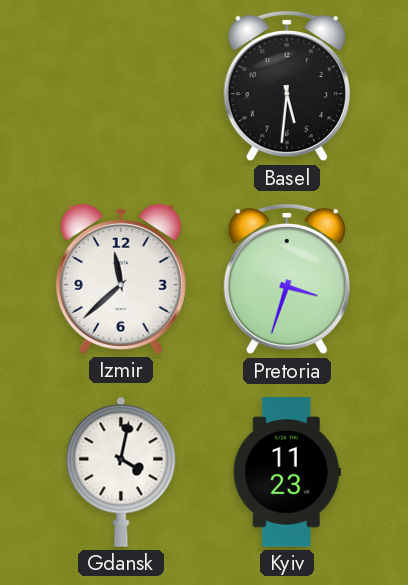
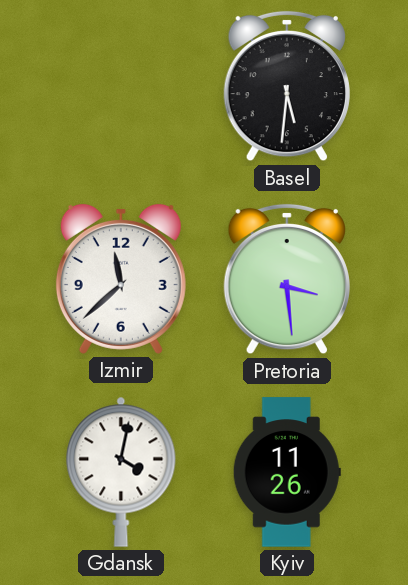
Pretoria: 3:33 -> 3:29
Kyiv: 11:23 -> 11:26
